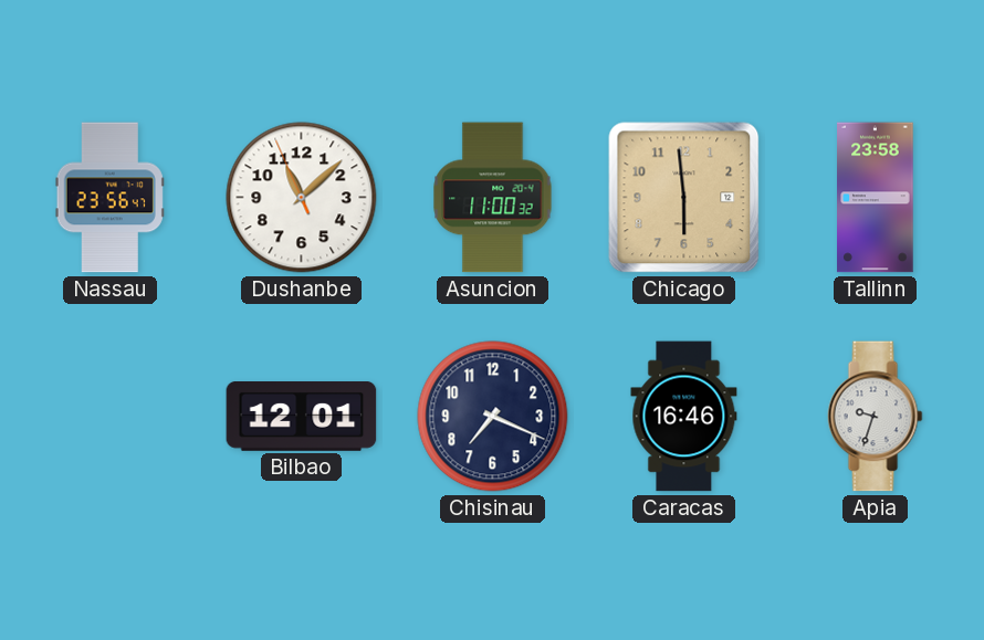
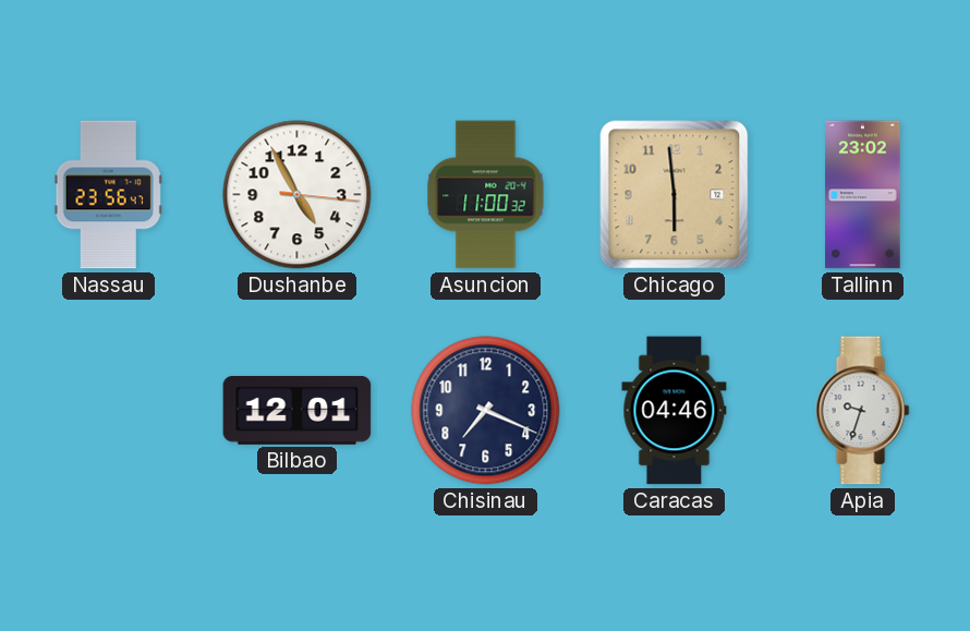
Dushanbe: 11:07 -> 4:55
Tallinn: 23:58 -> 23:02
Caracas: 16:46 -> 04:46
